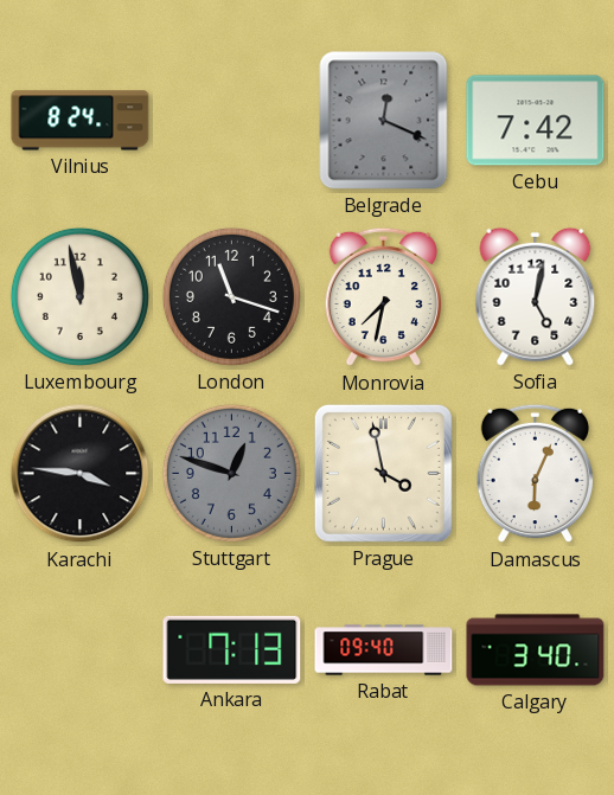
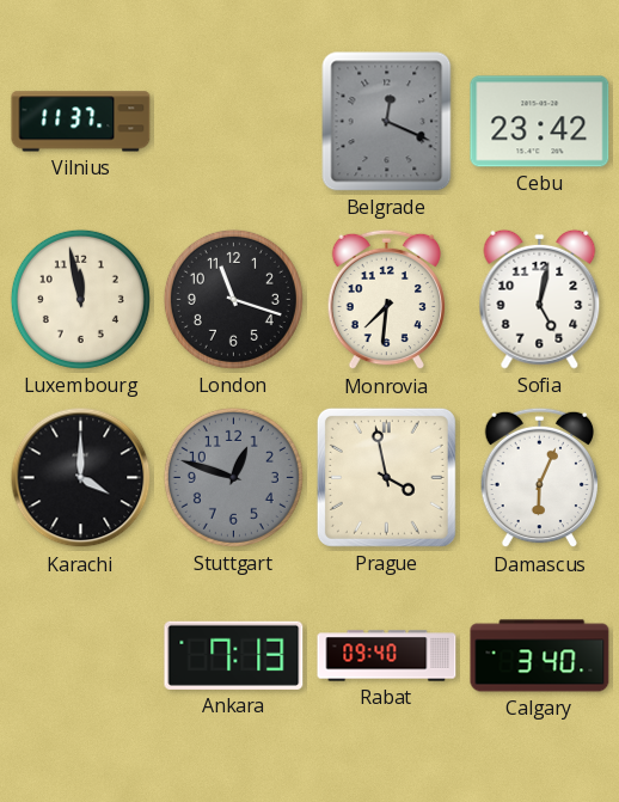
Vilnius: 8:24 -> 11:37
Cebu: 7:42 -> 23:42
Monrovia: 7:32 -> 7:31
Karachi: 3:46 -> 4:00
